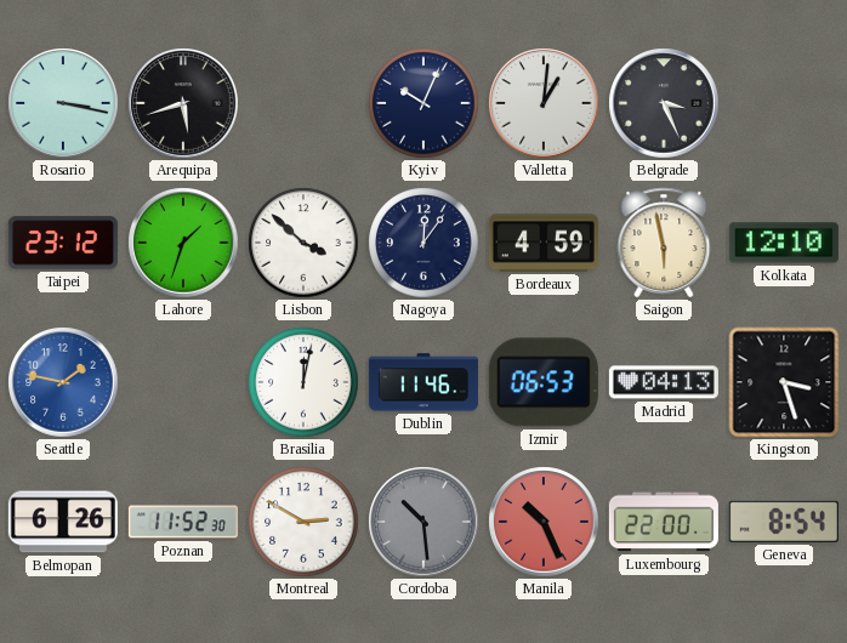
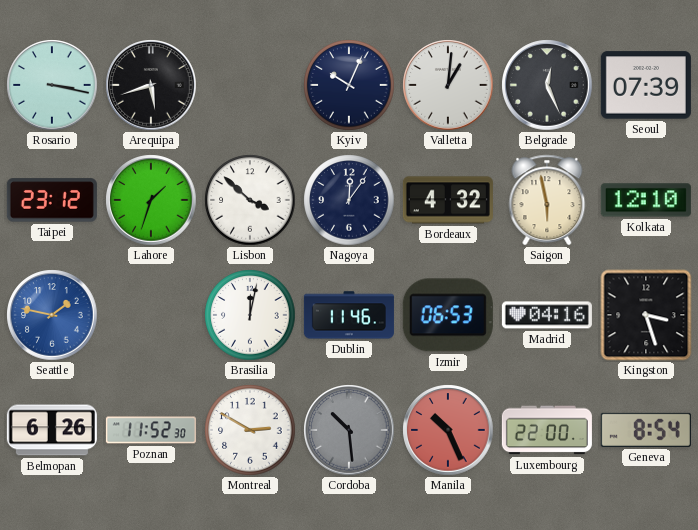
Belgrade: 3:26 -> 12:26
Seoul: none -> 07:39
Bordeaux: 4:59 -> 4:32
Madrid: 04:13 -> 04:16
